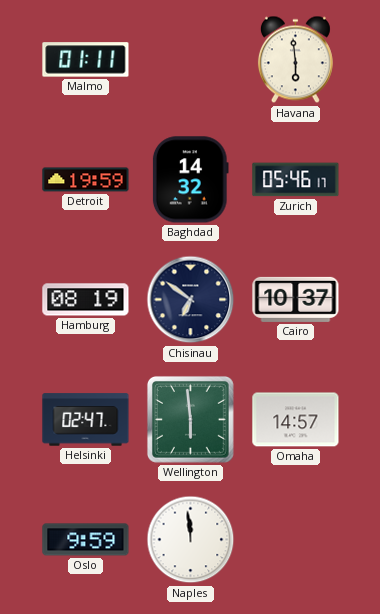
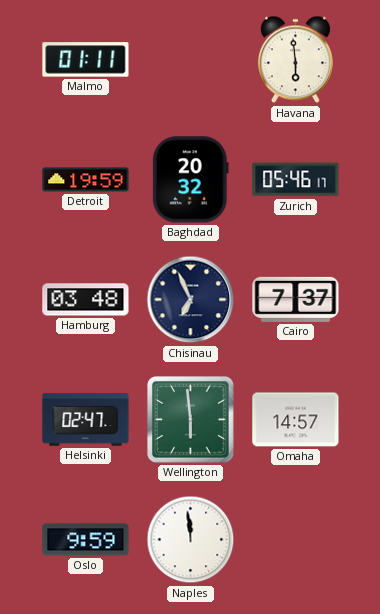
Baghdad: 14:32 -> 20:32
Hamburg: 08:19 -> 03:48
Chisinau: 6:51 -> 6:56
Cairo: 10:37 -> 7:37
